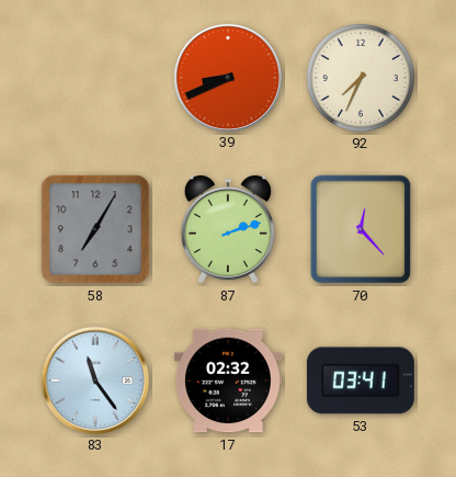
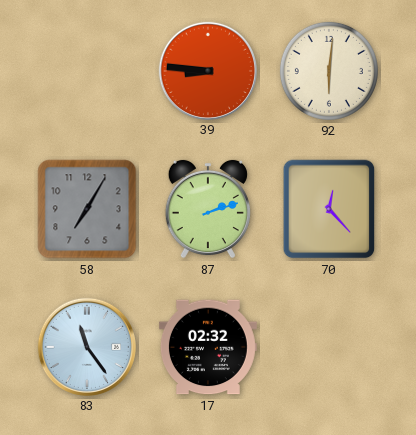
39: 8:41 -> 8:46
92: 7:34 -> 6:01
53: 03:41 -> none
